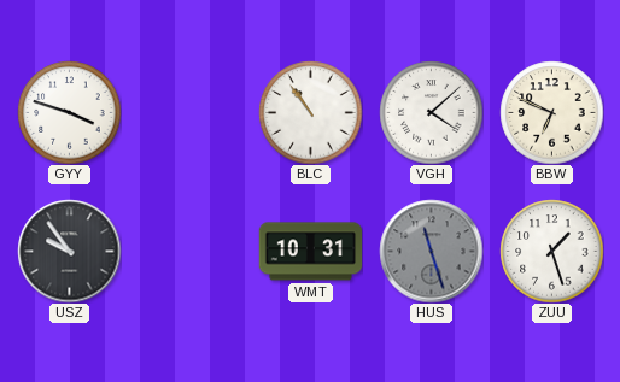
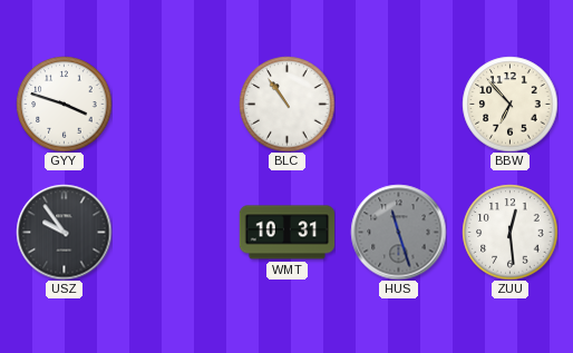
VGH: 4:08 -> none
BBW: 6:49 -> 6:53
ZUU: 1:27 -> 12:29
